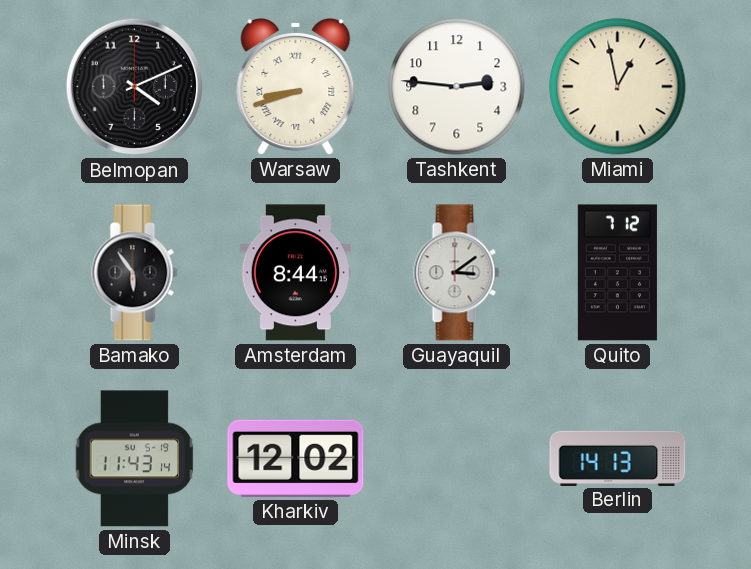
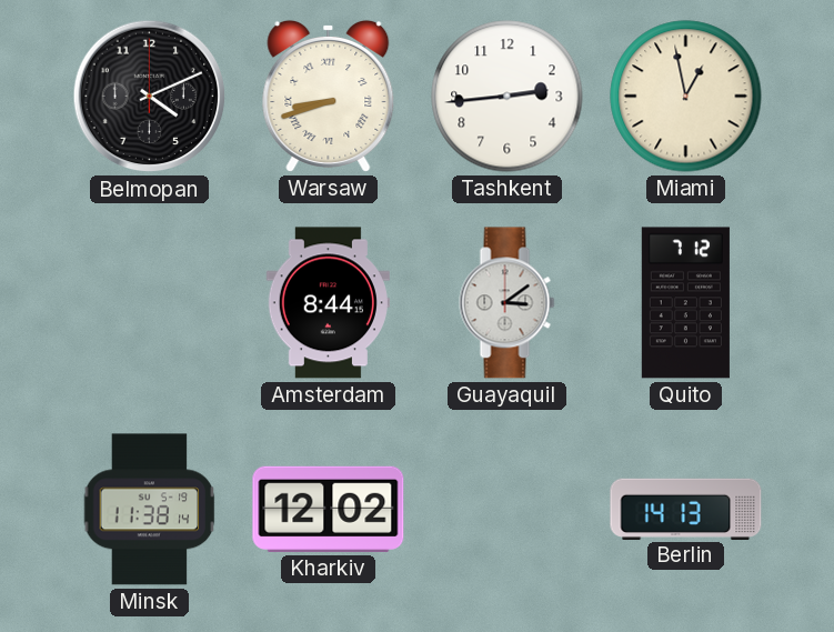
Tashkent: 2:46 -> 2:44
Bamako: 5:54 -> none
Minsk: 11:43 -> 11:38
